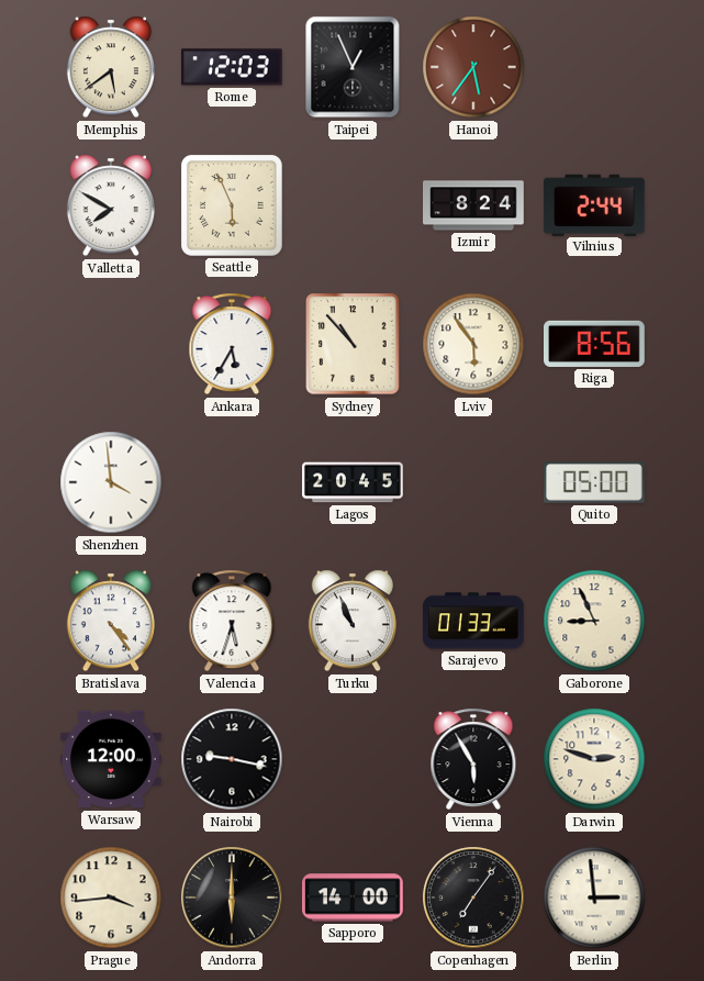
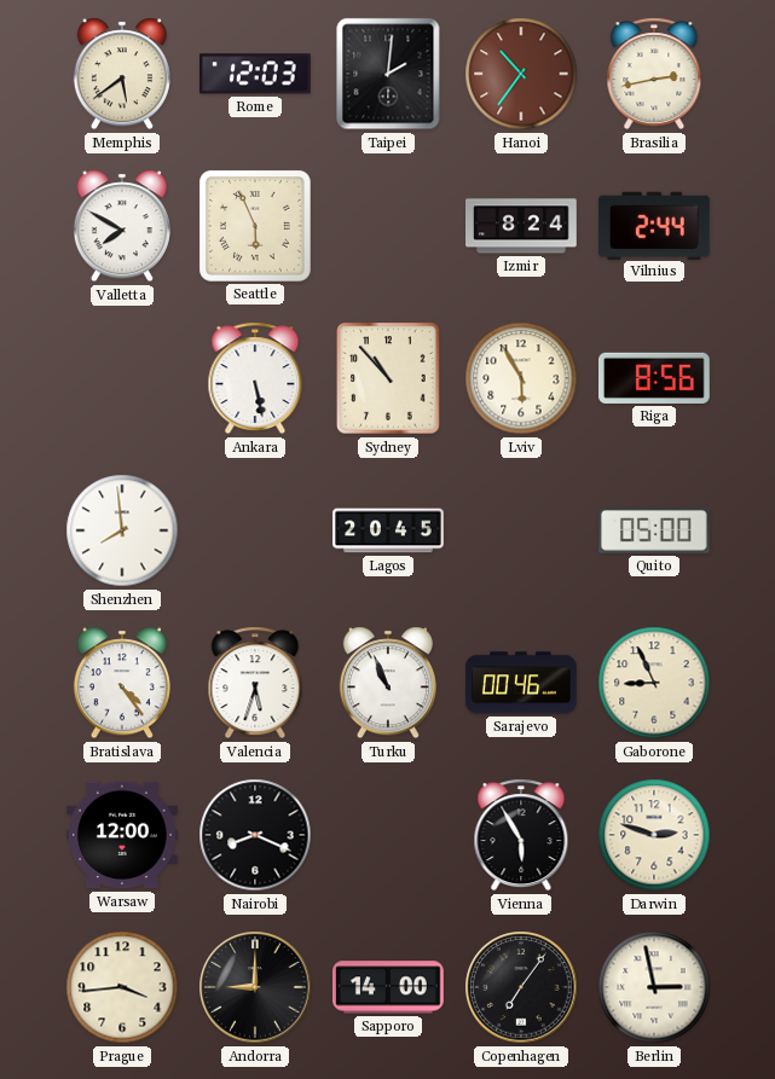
Taipei: 12:56 -> 2:01
Hanoi: 5:36 -> 10:36
Brasilia: none -> 2:43
Ankara: 5:35 -> 5:28
Lviv: 5:54 -> 5:55
Shenzhen: 3:59 -> 7:59
Sarajevo: 01:33 -> 00:46
Nairobi: 9:17 -> 8:19
Andorra: 6:00 -> 9:00
Berlin: 2:59 -> 2:58
